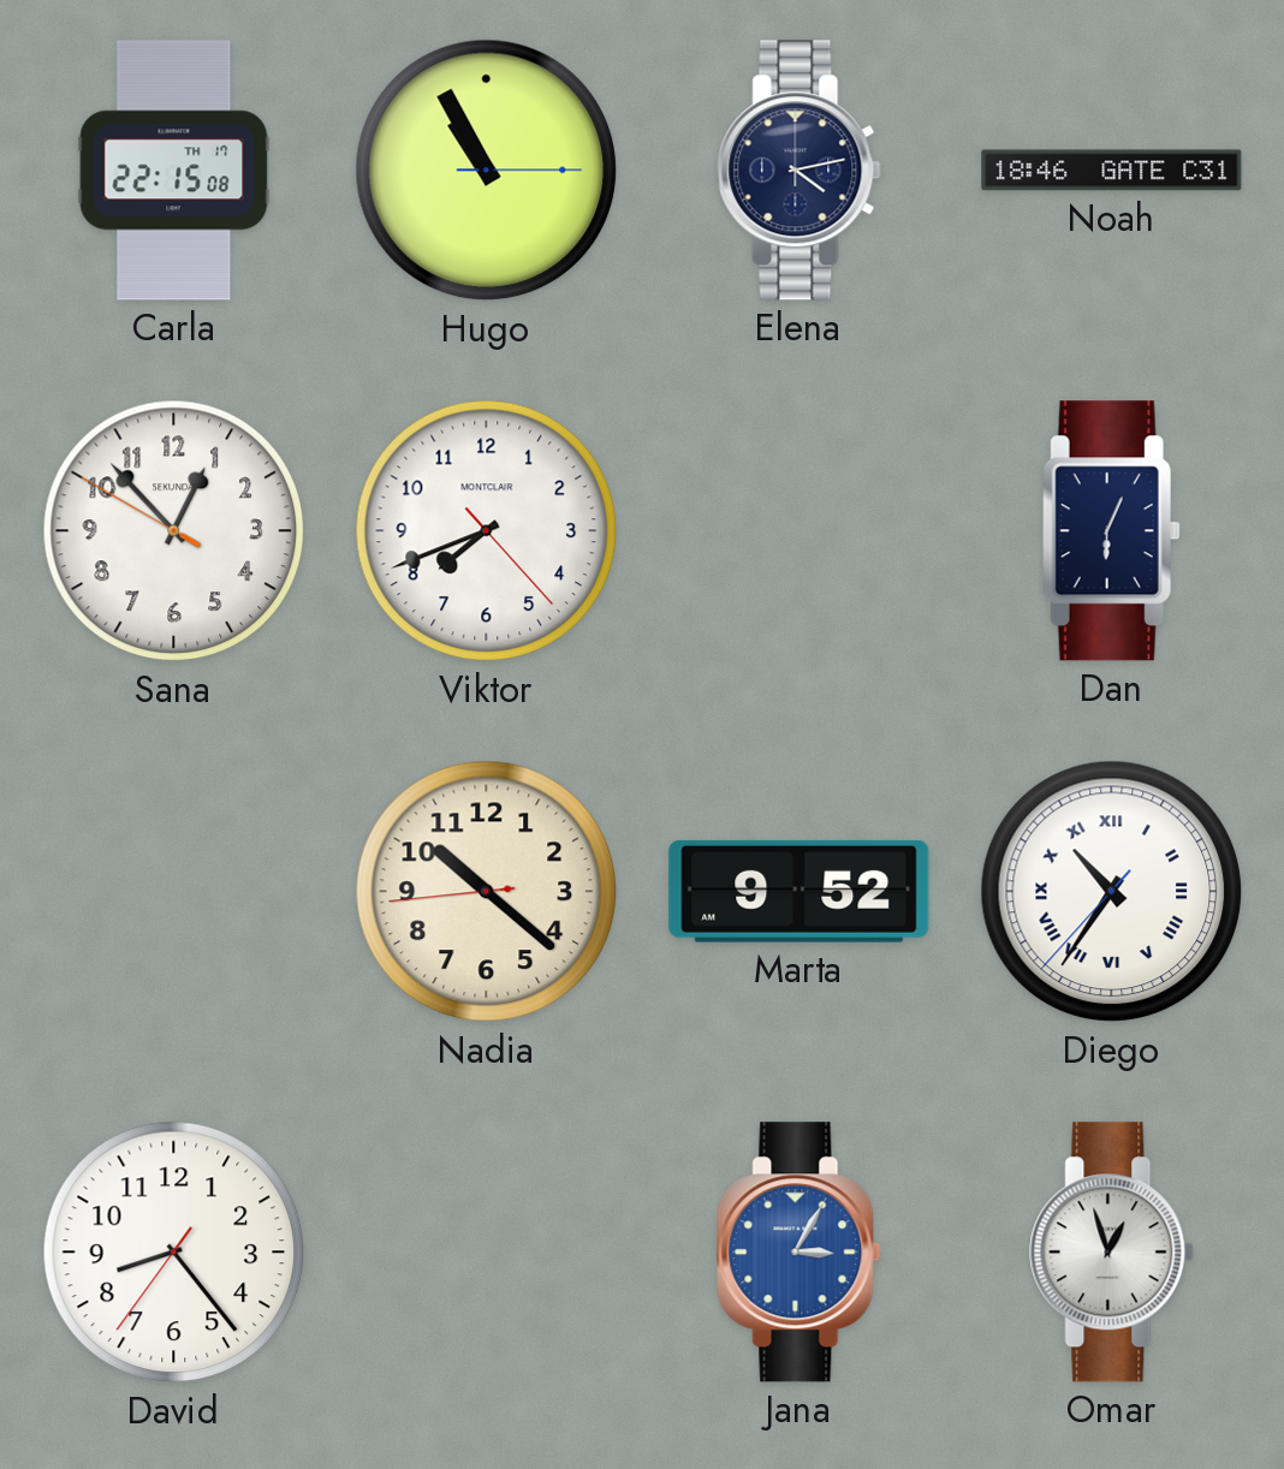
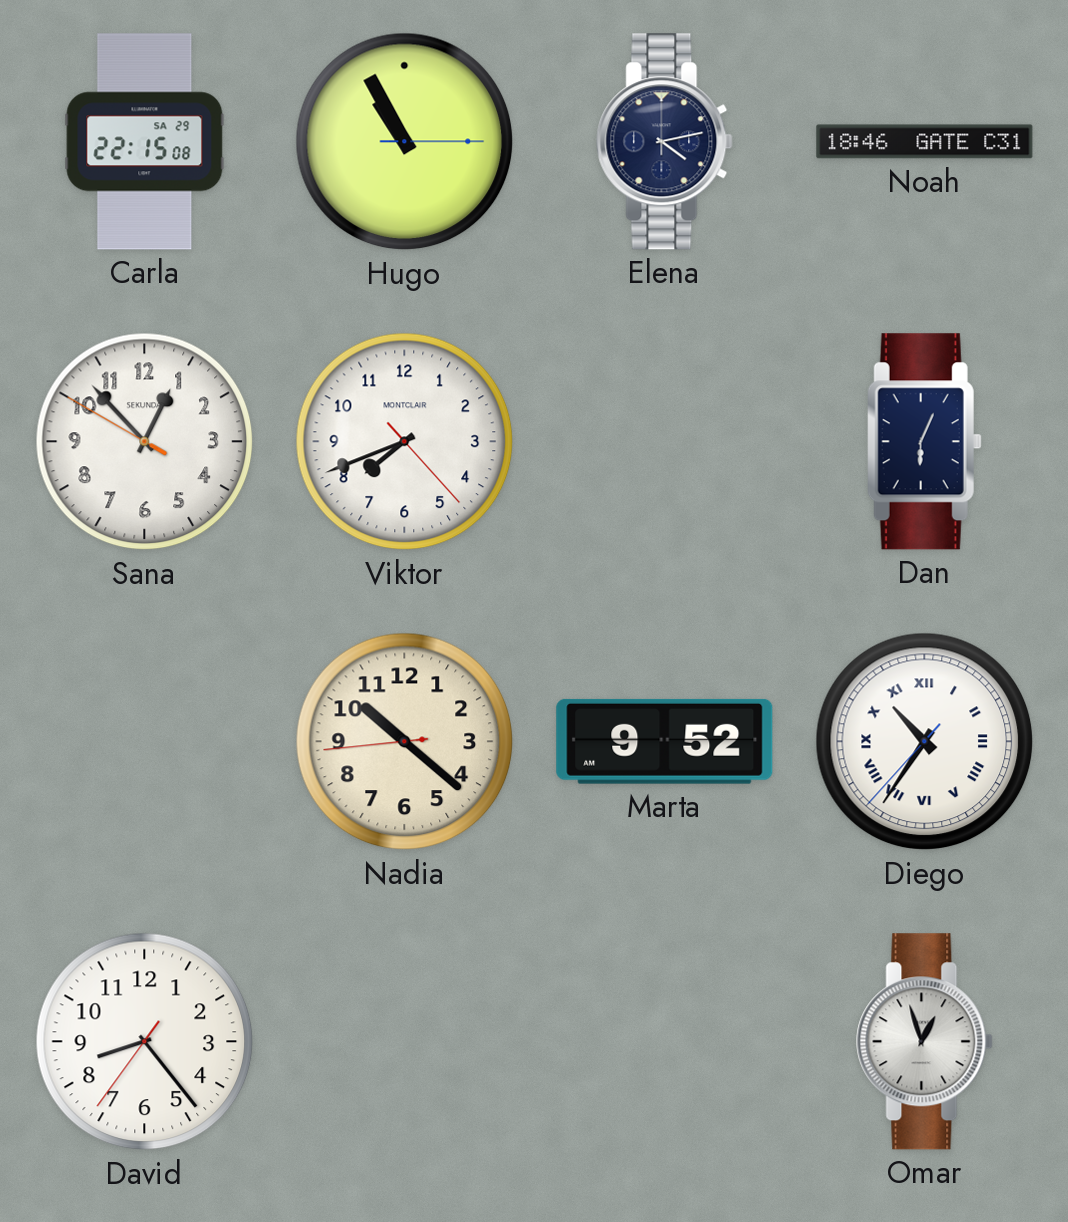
Carla date: TH 17 -> SA 29
Jana: 3:05 -> none
